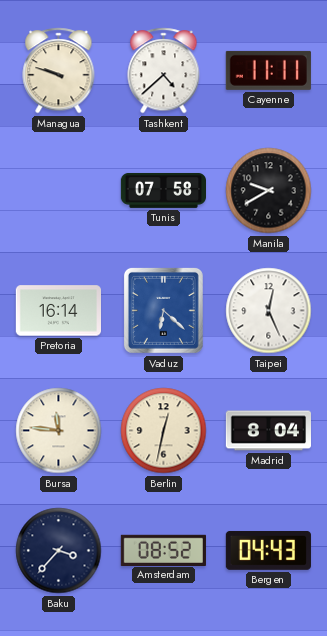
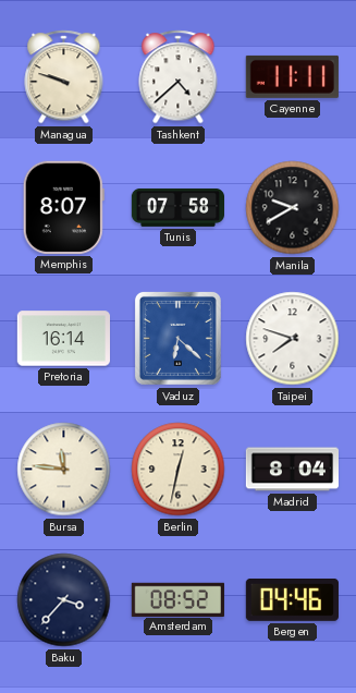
Memphis: none -> 8:07
Taipei: 12:26 -> 7:48
Bergen: 04:43 -> 04:46
